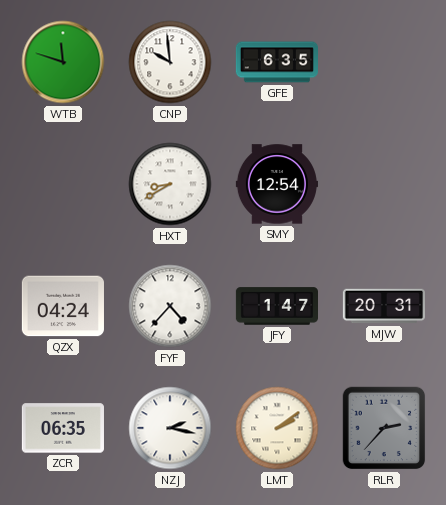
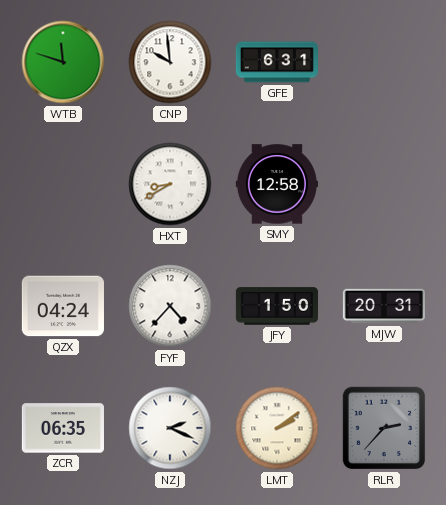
GFE: 6:35 -> 6:31
SMY: 12:54 -> 12:58
JFY: 1:47 -> 1:50
NZJ: 2:17 -> 2:19
